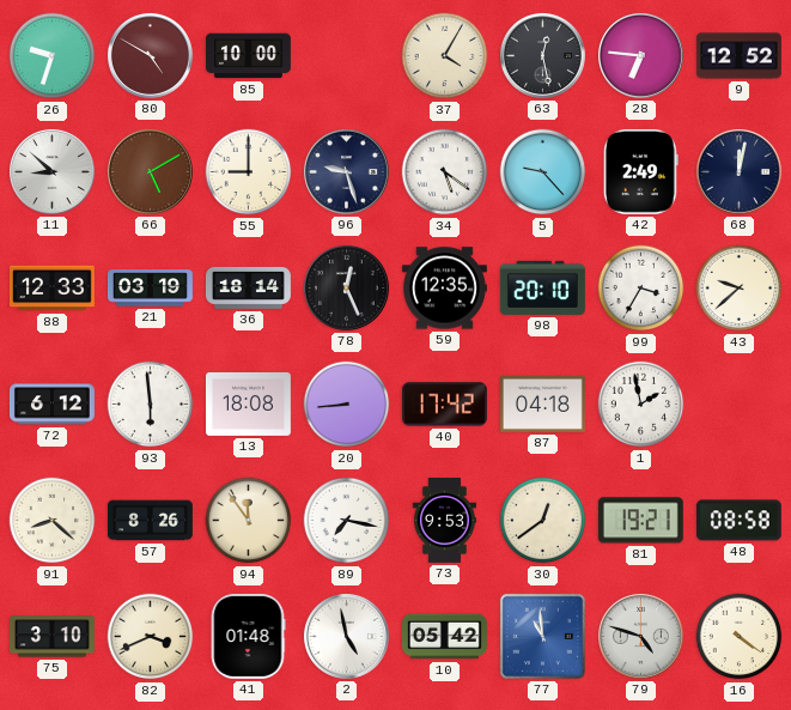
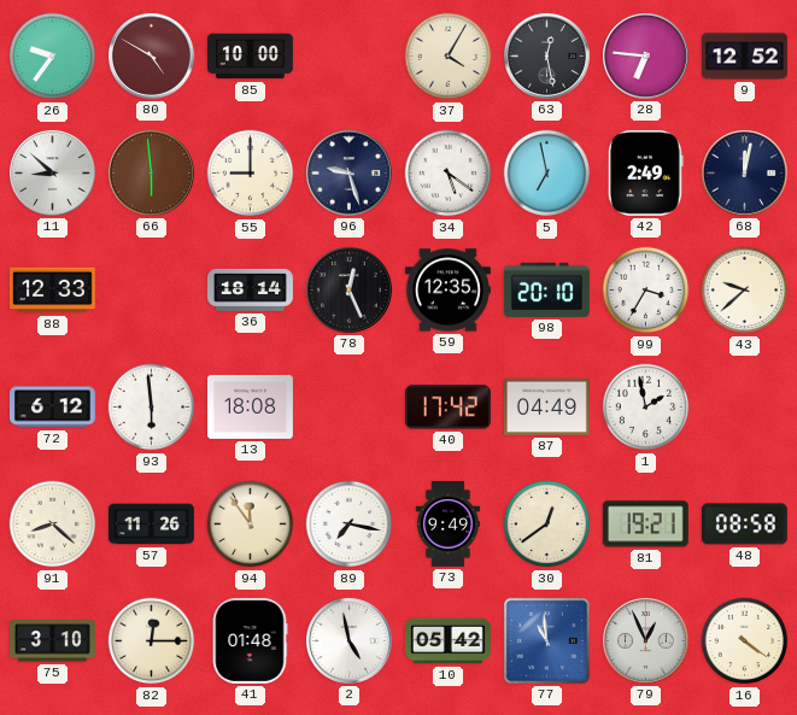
26: 9:33 -> 9:36
66: 5:10 -> 5:59
5: 9:23 -> 6:58
21: 03:19 -> none
20: 8:44 -> none
87: 04:18 -> 04:49
57: 8:26 -> 11:26
73: 9:53 -> 9:49
82: 3:41 -> 12:15
79: 4:48 -> 12:56
